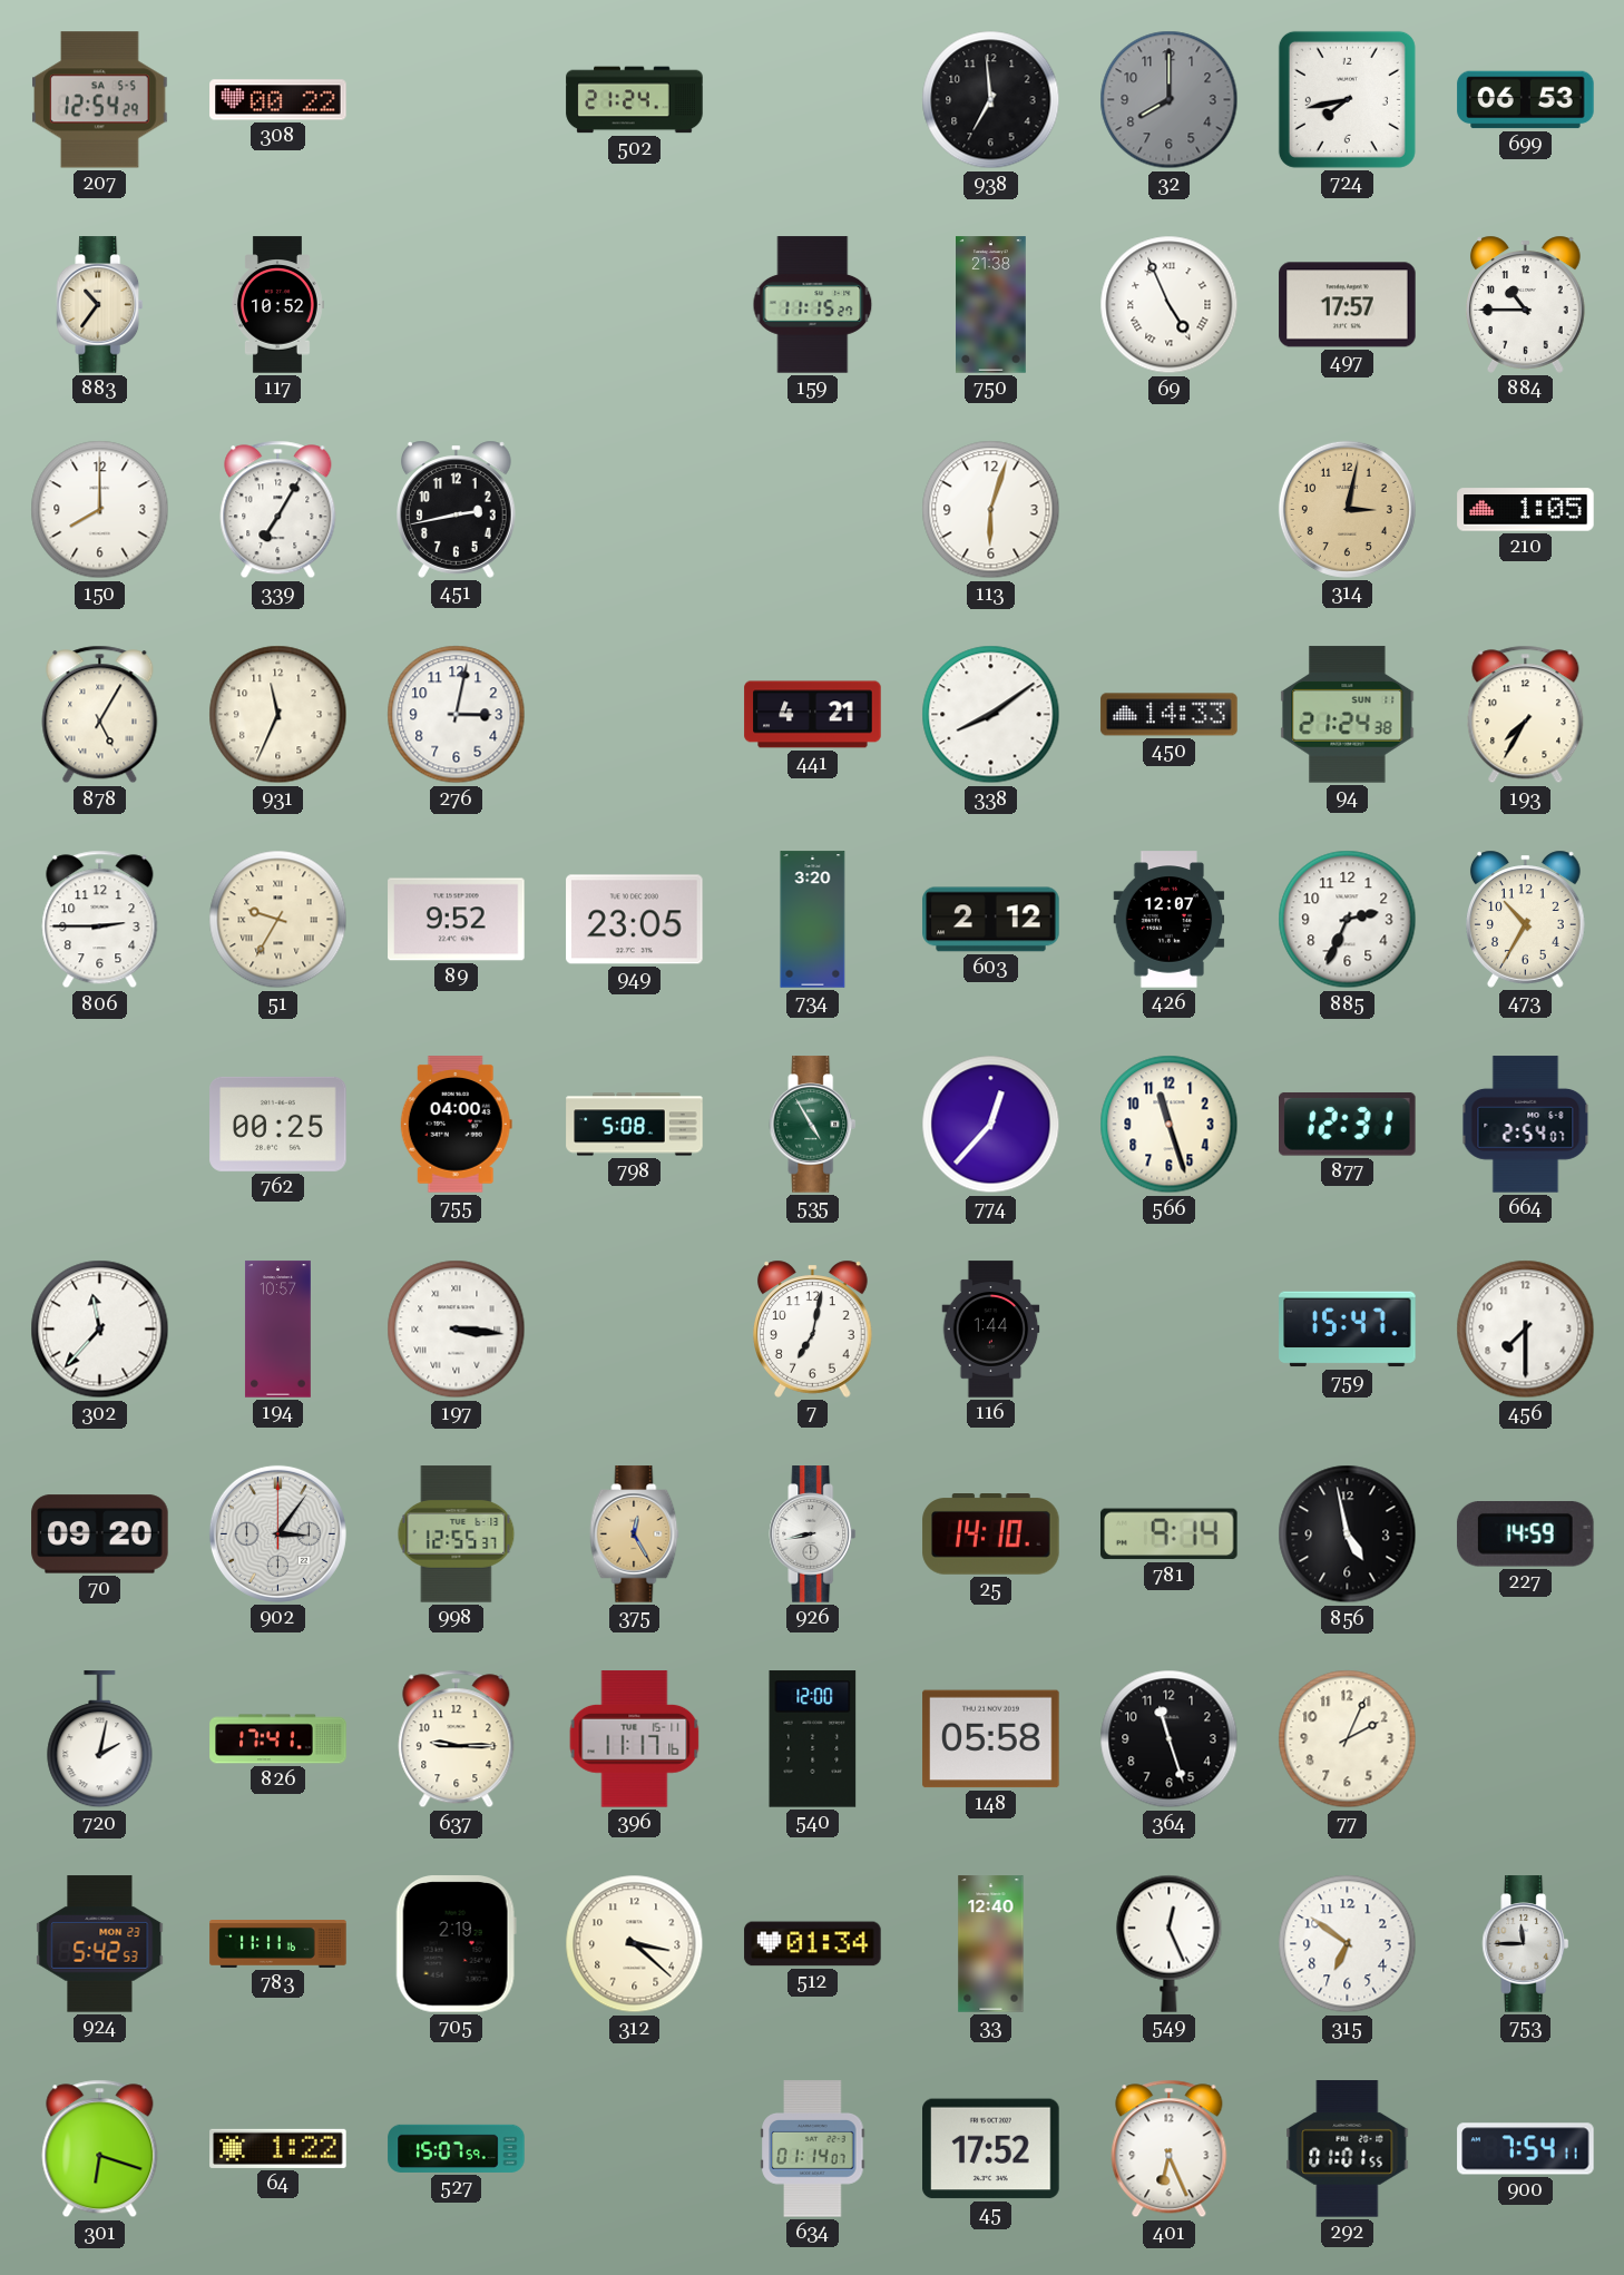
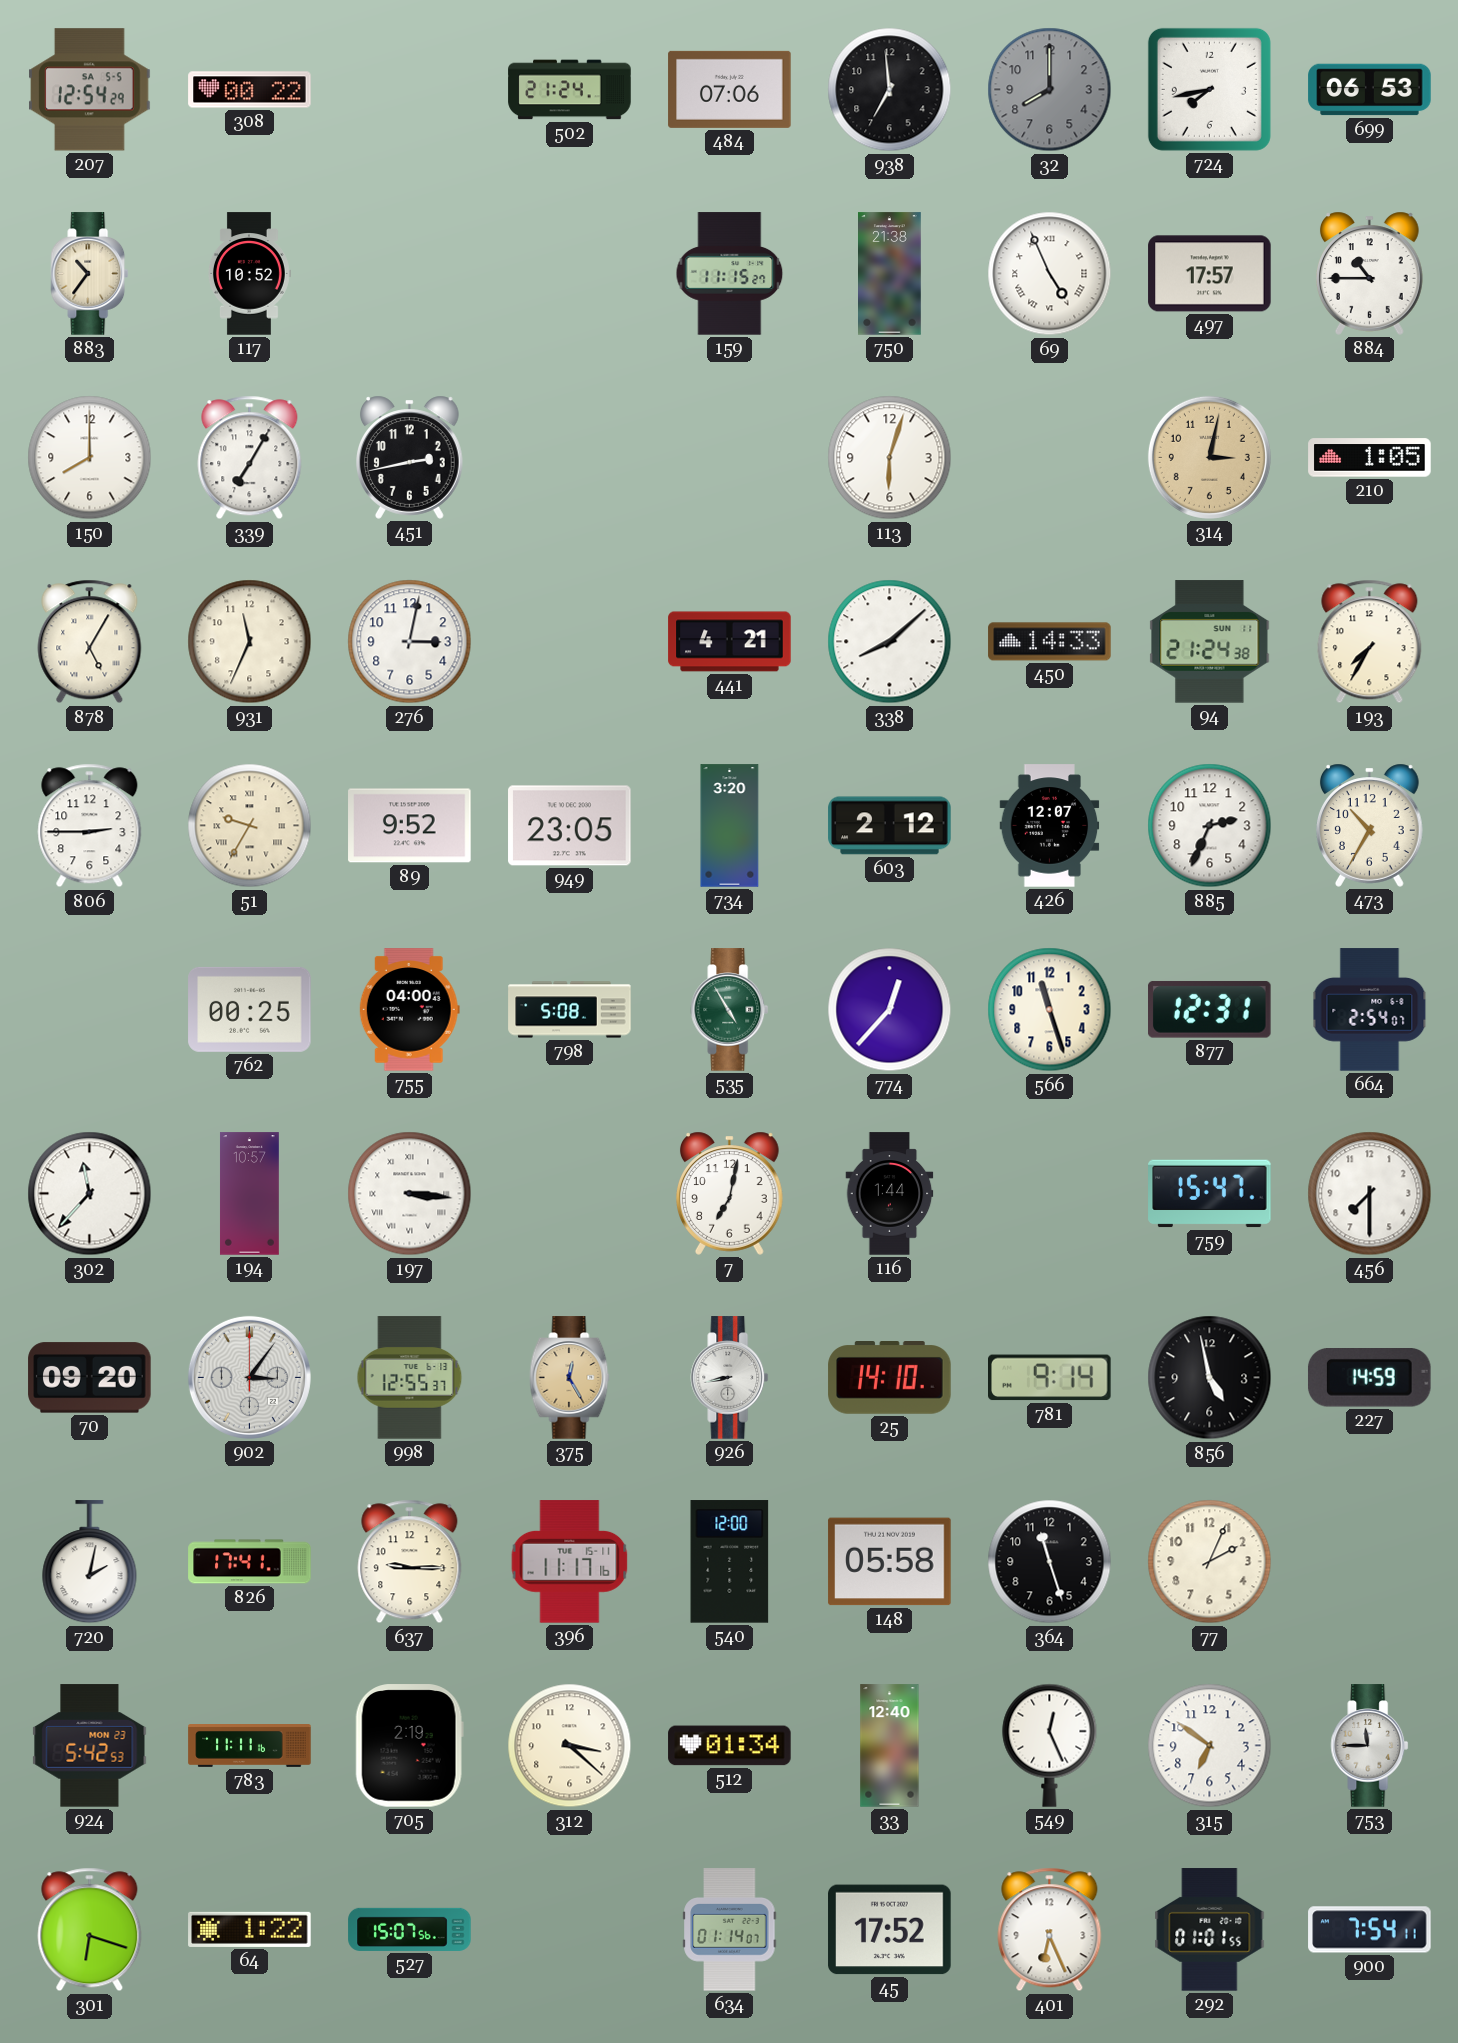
484: none -> 07:06
338: 8:09 -> 8:08
527: 15:07:59 -> 15:07:56
